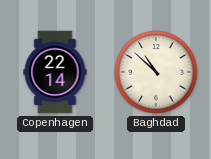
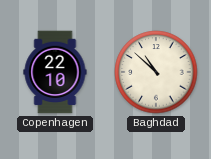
Copenhagen: 22:14 -> 22:10
